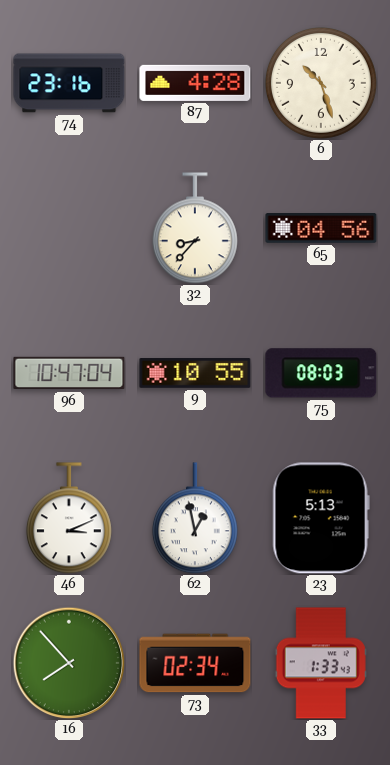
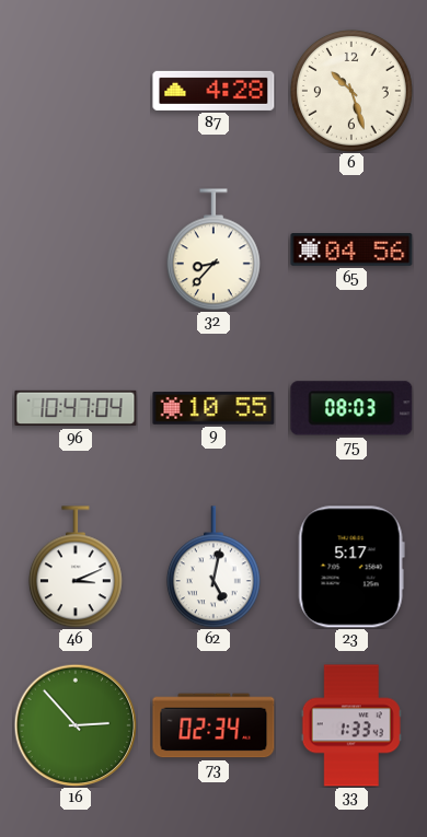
74: 23:16 -> none
62: 12:58 -> 5:02
23: 5:13 -> 5:17
16: 7:53 -> 2:53
